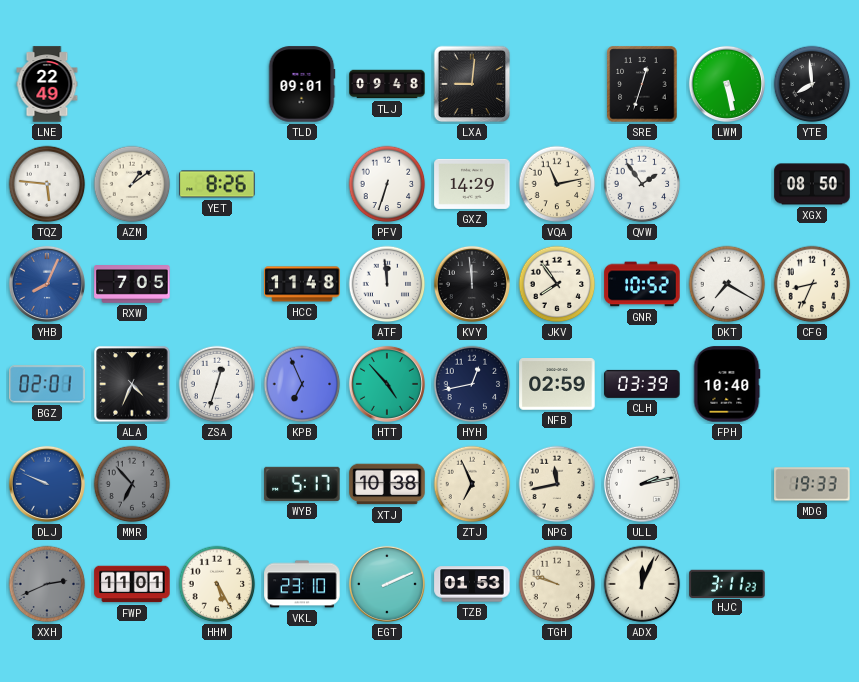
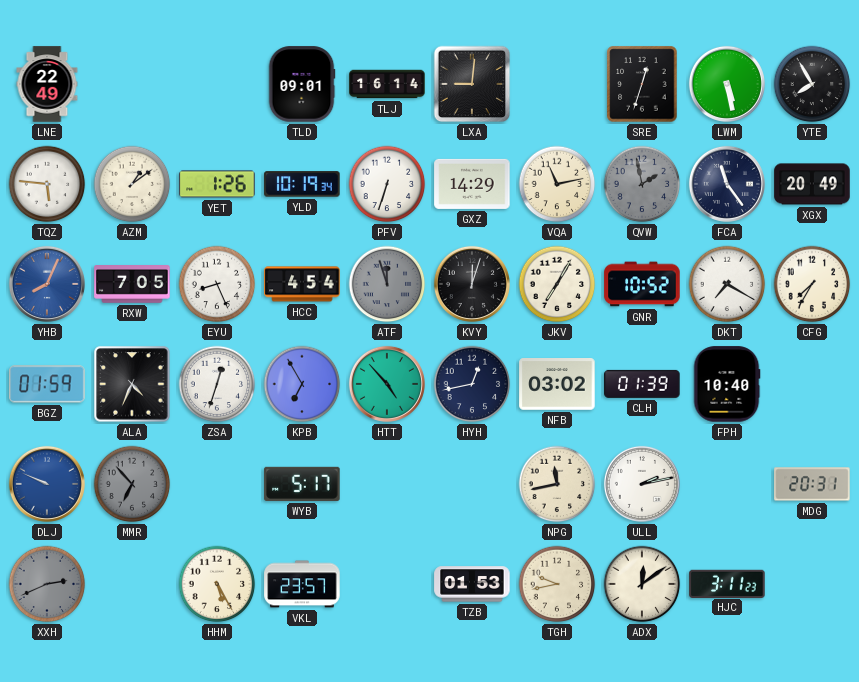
TLJ: 09:48 -> 16:14
YTE: 7:59 -> 7:55
YET: 8:26 -> 1:26
YLD: none -> 10:19
QVW: 1:54 -> 1:58
QVW dial: white -> grey
FCA: none -> 11:24
XGX: 08:50 -> 20:49
EYU: none -> 8:26
HCC: 11:48 -> 4:54
ATF: 11:59 -> 11:57
ATF dial: white -> grey
KVY: 11:59 -> 12:03
JKV: 7:54 -> 7:05
CFG: 8:34 -> 7:35
BGZ: 02:01 -> 01:59
KPB: 6:56 -> 6:55
NFB: 02:59 -> 03:02
CLH: 03:39 -> 01:39
XTJ: 10:38 -> none
ZTJ: 6:56 -> none
MDG: 19:33 -> 20:31
FWP: 11:01 -> none
VKL: 23:10 -> 23:57
EGT: 2:11 -> none
TGH: 9:48 -> 9:43
ADX: 12:04 -> 12:09
